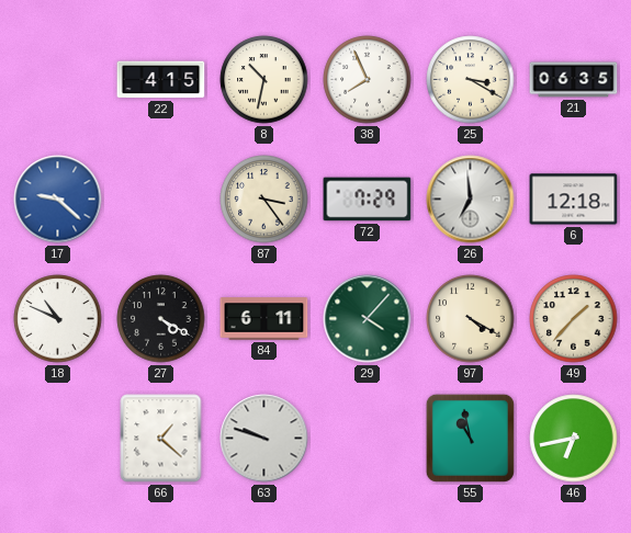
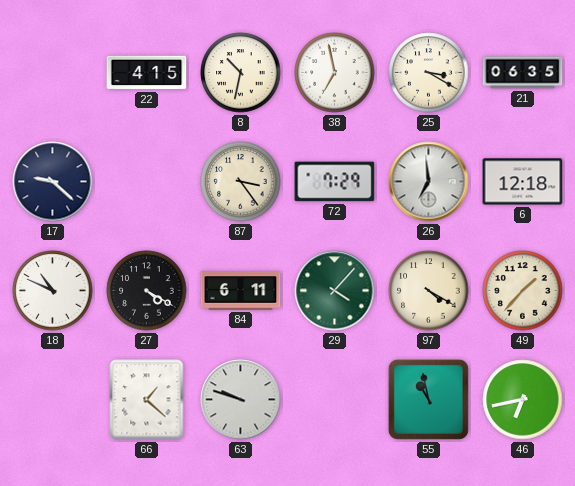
38: 7:56 -> 6:58
17 dial: blue -> navy
